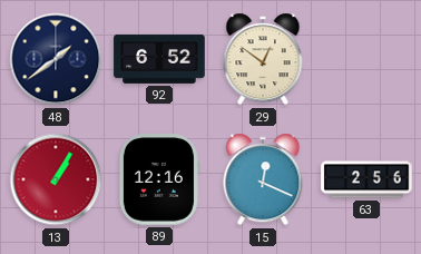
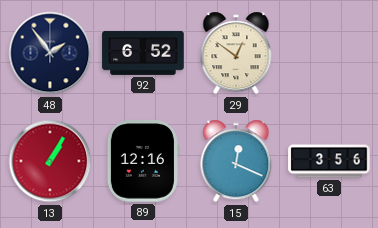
48: 1:39 -> 1:54
63: 2:56 -> 3:56
